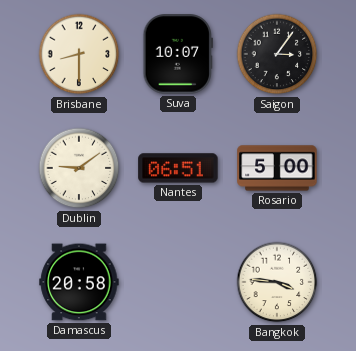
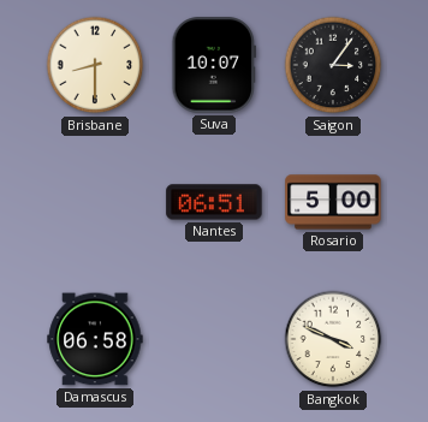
Dublin: 9:09 -> none
Damascus: 20:58 -> 06:58
Bangkok: 3:46 -> 3:49
